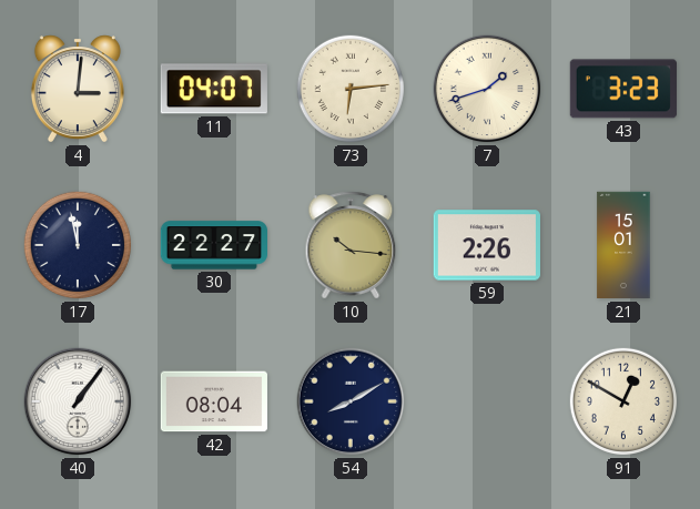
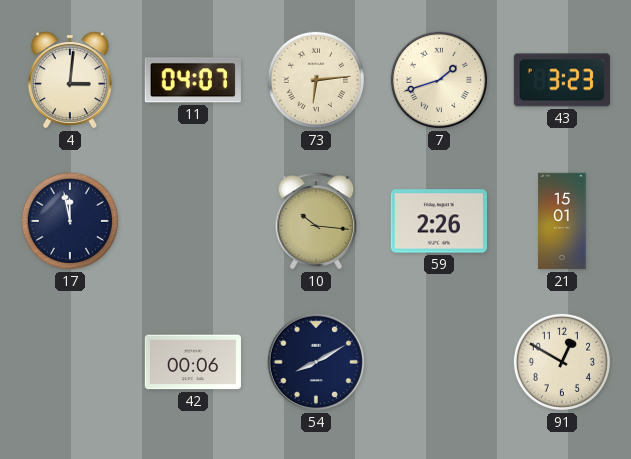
30: 22:27 -> none
40: 1:06 -> none
42: 08:04 -> 00:06
